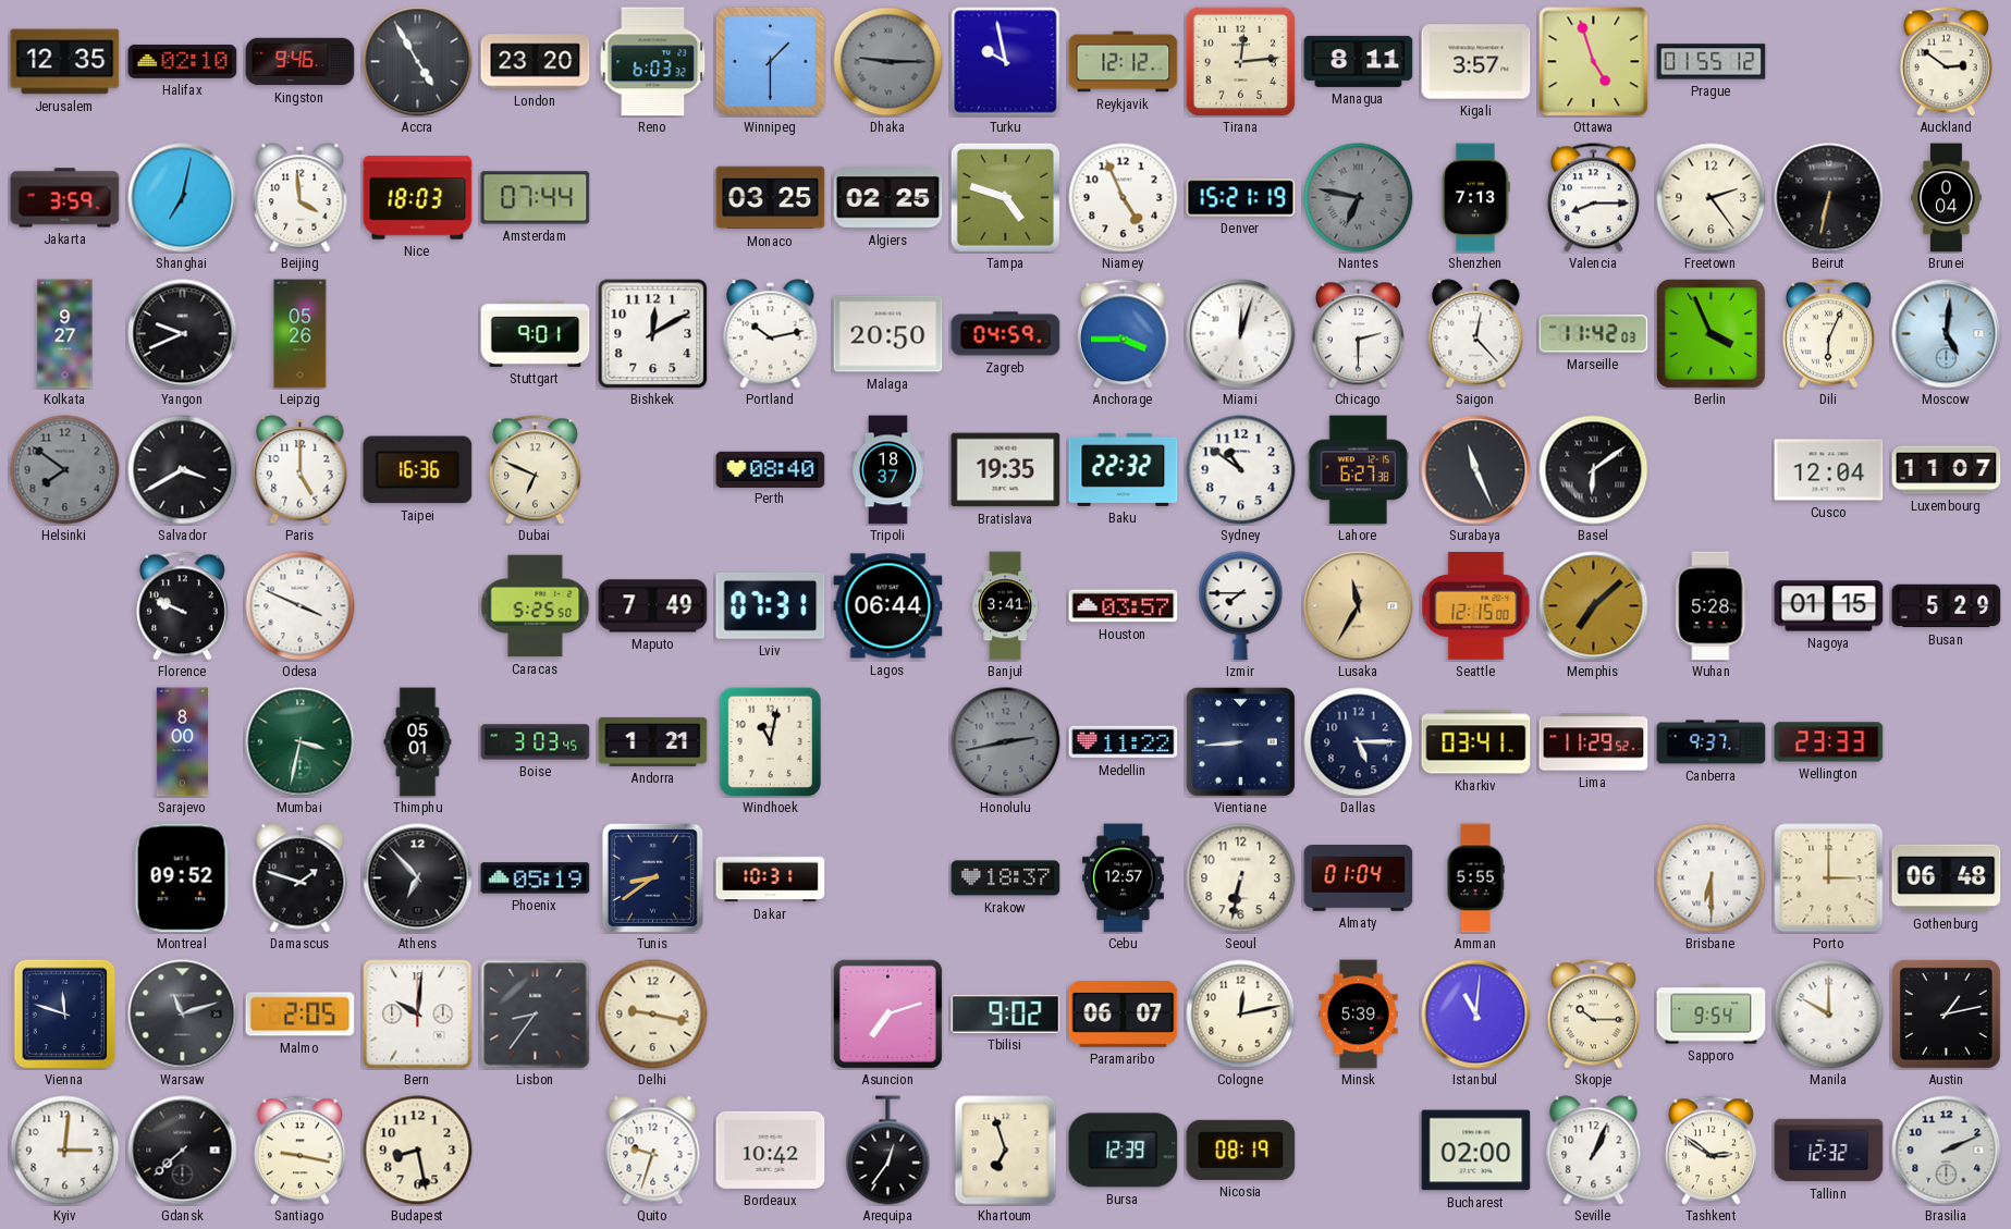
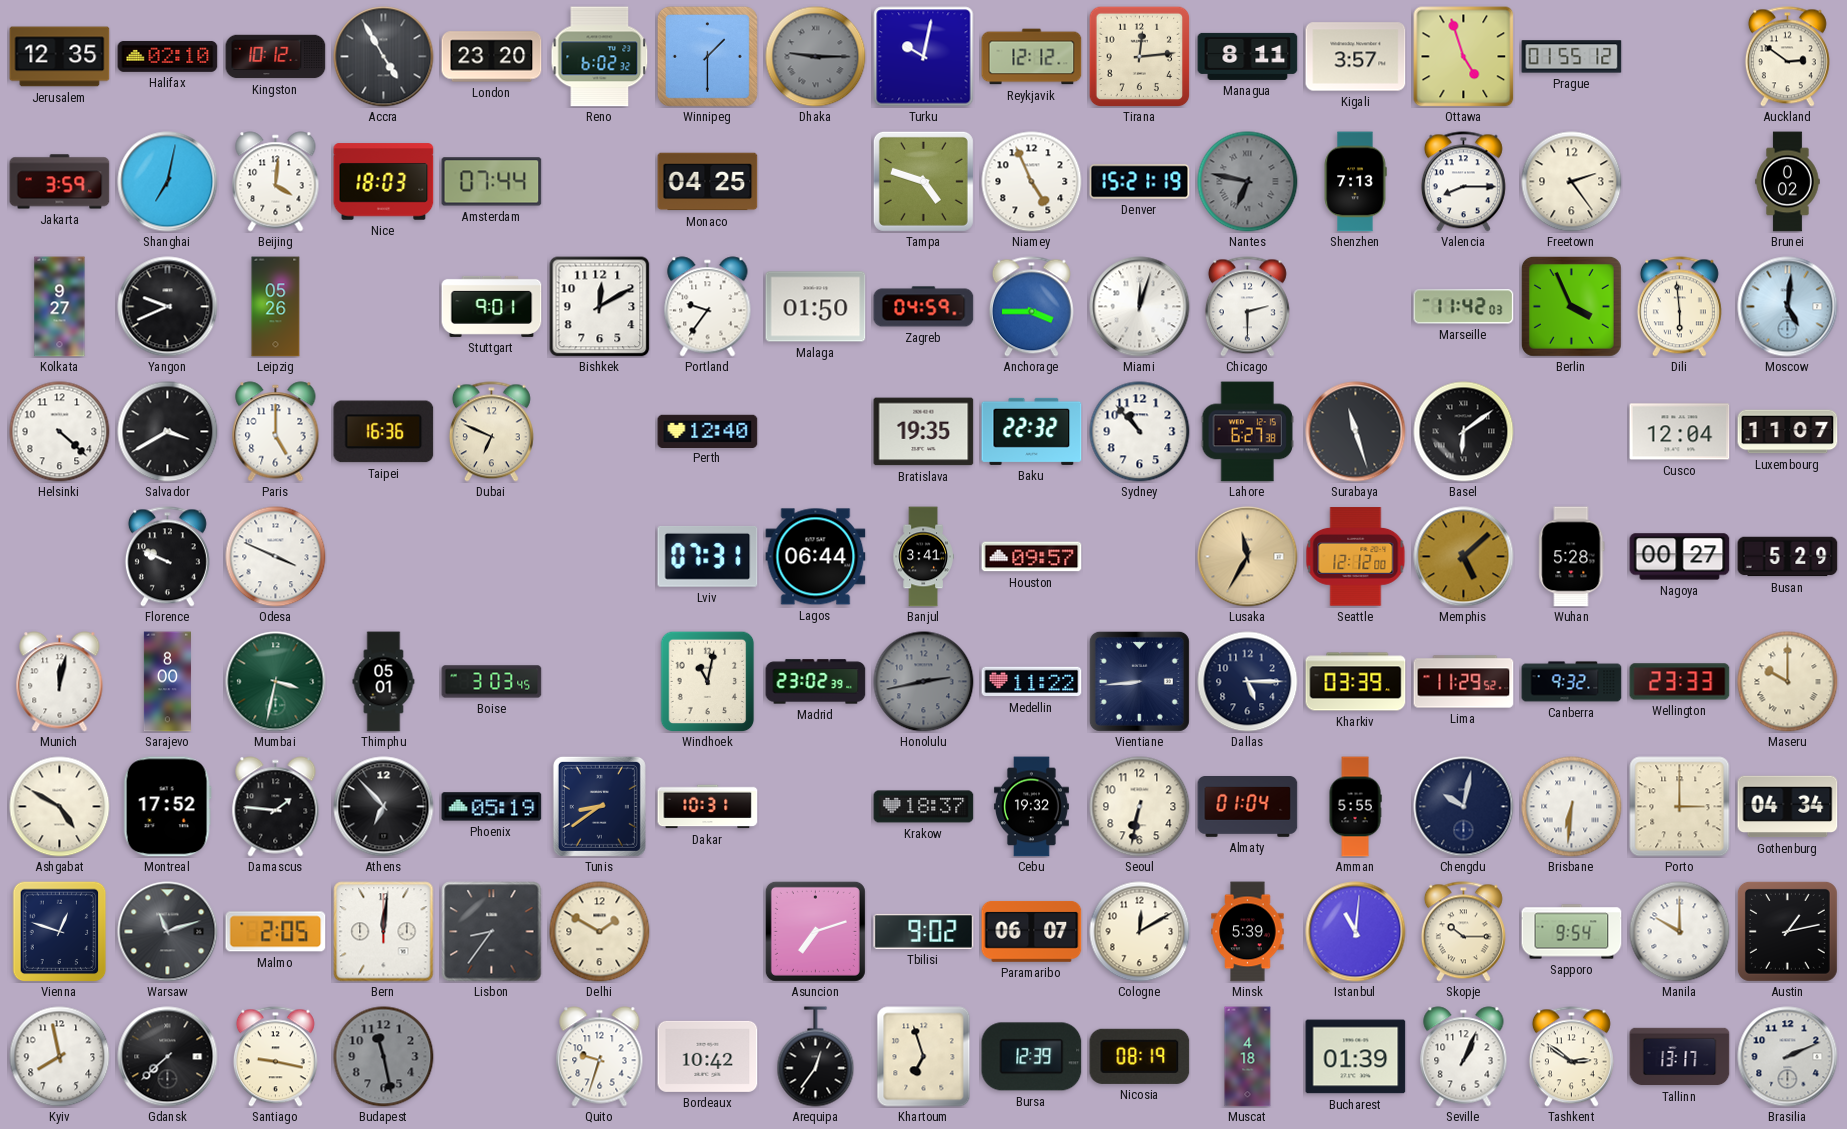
Kingston: 9:46 -> 10:12
Reno: 6:03 -> 6:02
Turku: 9:58 -> 10:02
Beijing: 3:59 -> 4:01
Monaco: 03:25 -> 04:25
Algiers: 02:25 -> none
Beirut: 6:32 -> none
Brunei: 0:04 -> 0:02
Portland: 10:13 -> 9:36
Malaga: 20:50 -> 01:50
Saigon: 12:23 -> none
Dili: 6:04 -> 5:59
Helsinki: 7:51 -> 4:22
Helsinki dial: grey -> white
Perth: 08:40 -> 12:40
Tripoli: 18:37 -> none
Sydney: 10:51 -> 10:53
Surabaya: 11:26 -> 11:27
Caracas: 5:25 -> none
Maputo: 7:49 -> none
Houston: 03:57 -> 09:57
Izmir: 7:45 -> none
Seattle: 12:15 -> 12:12
Memphis: 7:08 -> 5:08
Nagoya: 01:15 -> 00:27
Munich: none -> 12:02
Andorra: 1:21 -> none
Madrid: none -> 23:02
Kharkiv: 03:41 -> 03:39
Canberra: 9:37 -> 9:32
Maseru: none -> 10:00
Ashgabat: none -> 4:50
Montreal: 09:52 -> 17:52
Damascus: 1:48 -> 1:46
Cebu: 12:57 -> 19:32
Chengdu: none -> 10:02
Brisbane: 6:30 -> 6:31
Gothenburg: 06:48 -> 04:34
Vienna: 11:48 -> 12:48
Bern: 10:01 -> 12:01
Delhi: 9:17 -> 1:50
Cologne: 12:13 -> 12:10
Kyiv: 3:01 -> 7:58
Budapest: 8:28 -> 11:28
Budapest dial: cream -> grey
Muscat: none -> 4:18
Bucharest: 02:00 -> 01:39
Tallinn: 12:32 -> 13:17
